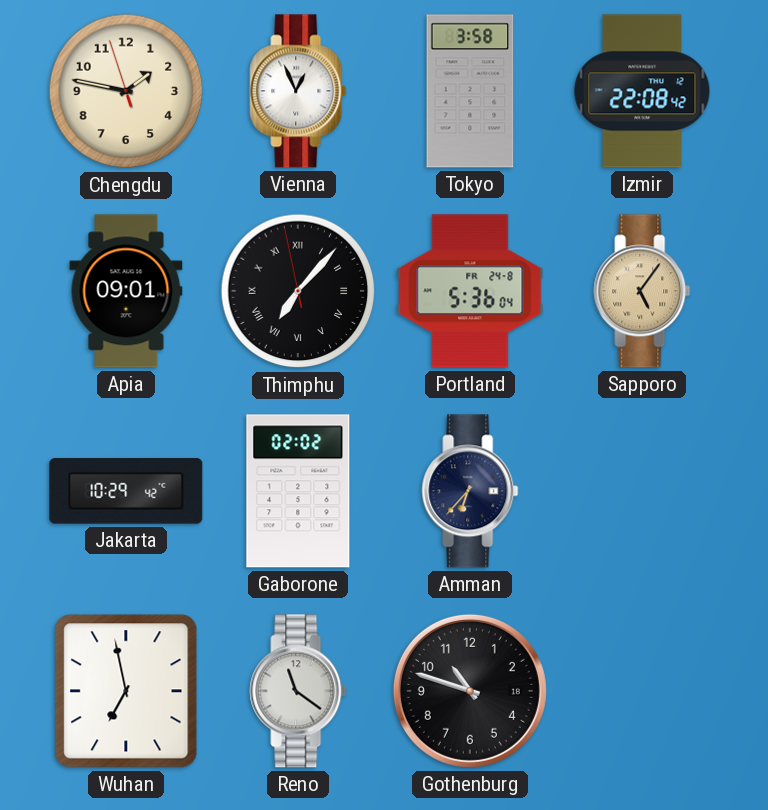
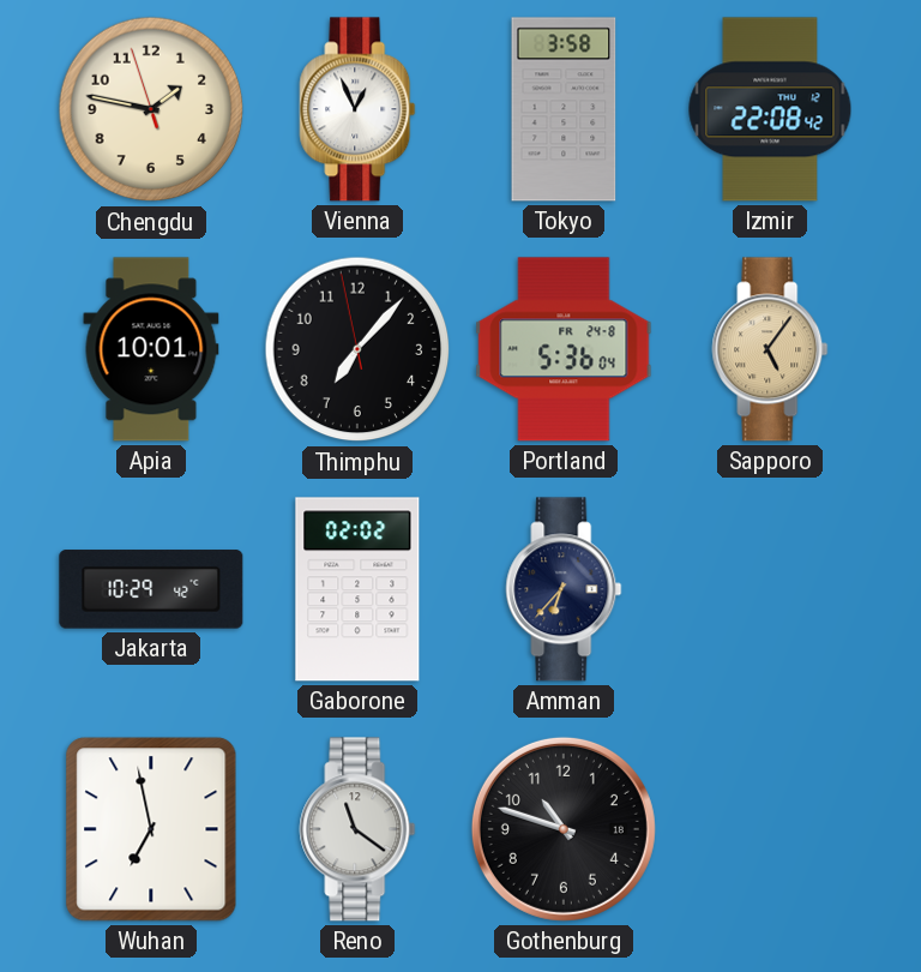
Apia: 09:01 -> 10:01
Thimphu numerals: Roman -> Arabic
